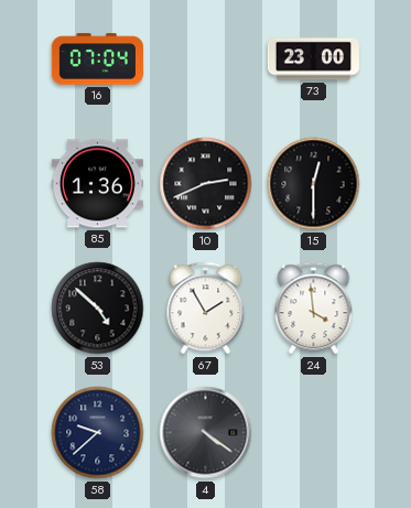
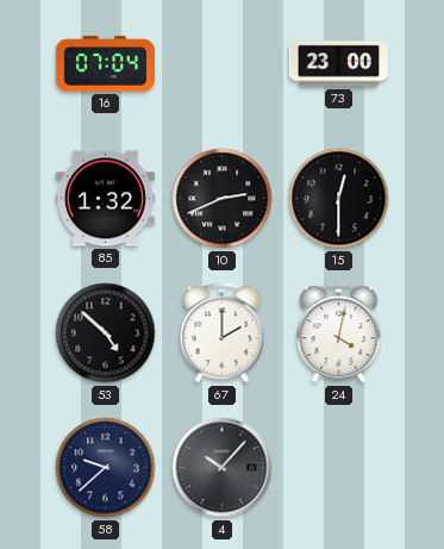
85: 1:36 -> 1:32
67: 1:55 -> 2:00
24: 3:59 -> 4:02
4: 4:21 -> 10:07
